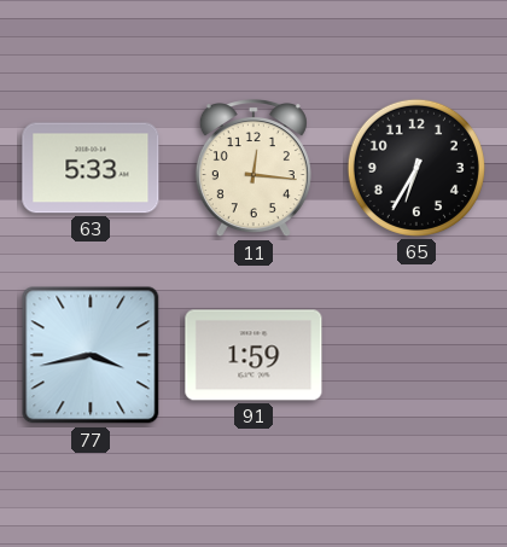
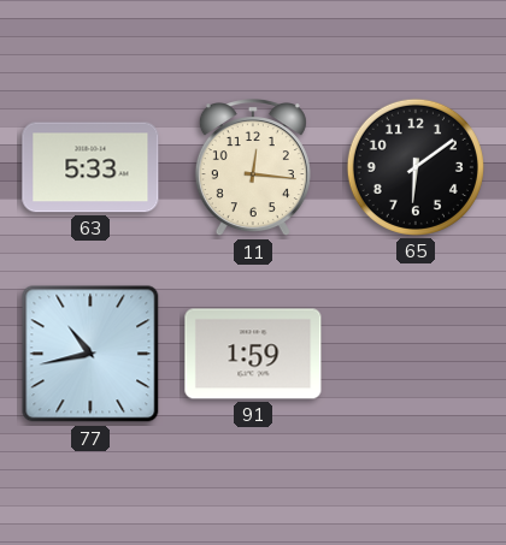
65: 6:35 -> 6:09
77: 3:43 -> 10:43
